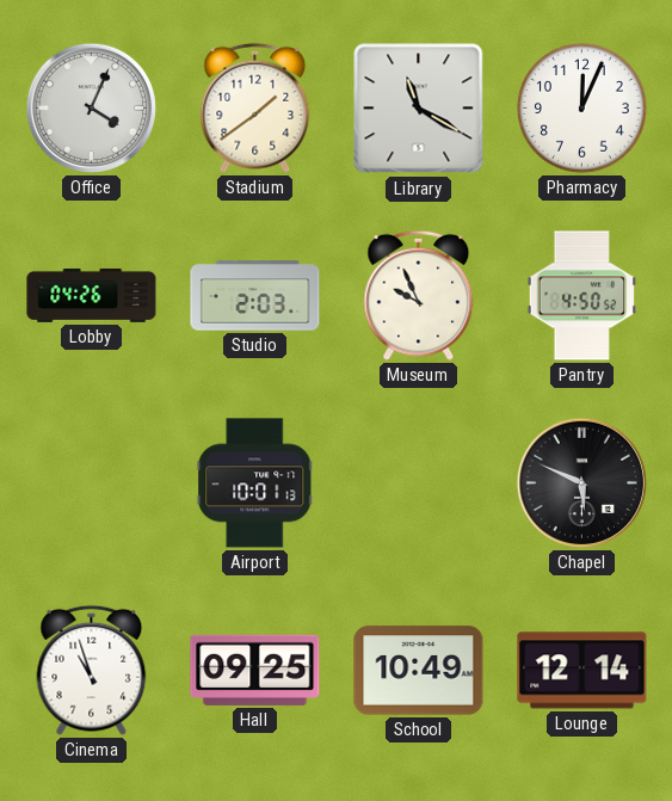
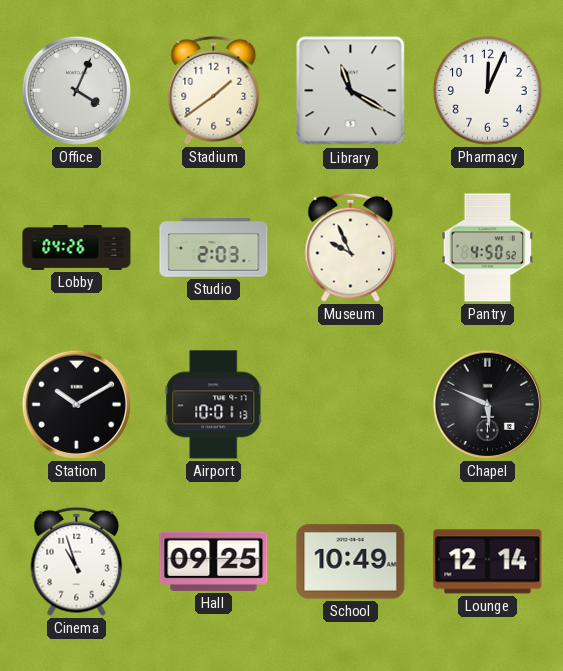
Station: none -> 10:10
